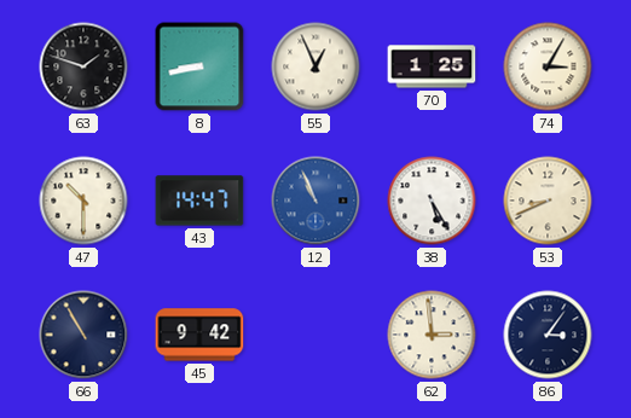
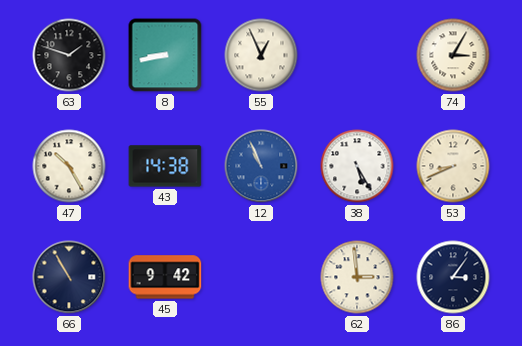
70: 1:25 -> none
47: 10:30 -> 10:25
43: 14:47 -> 14:38
